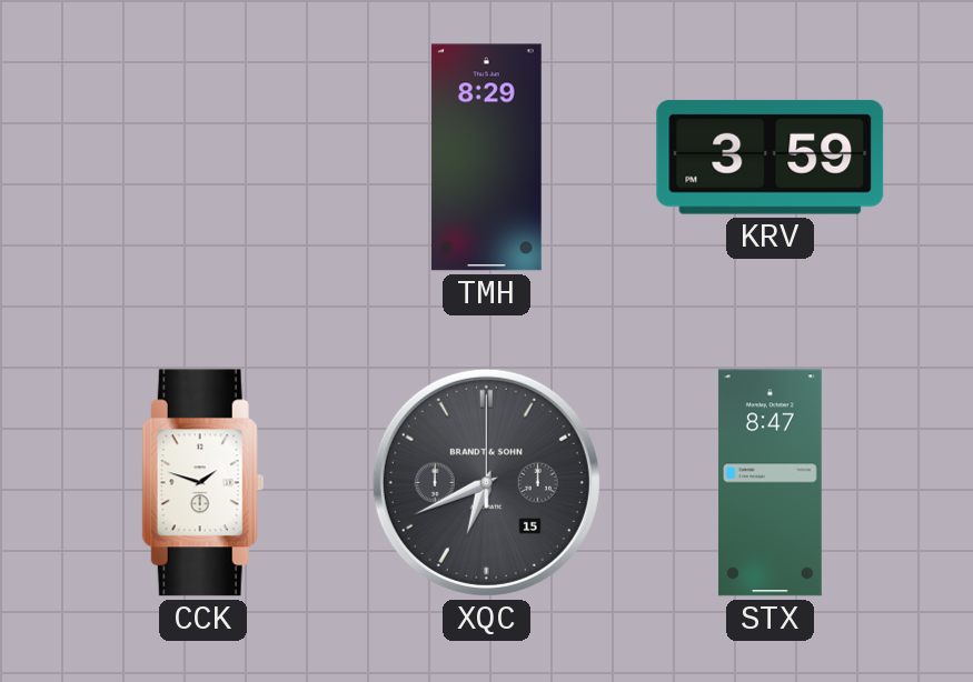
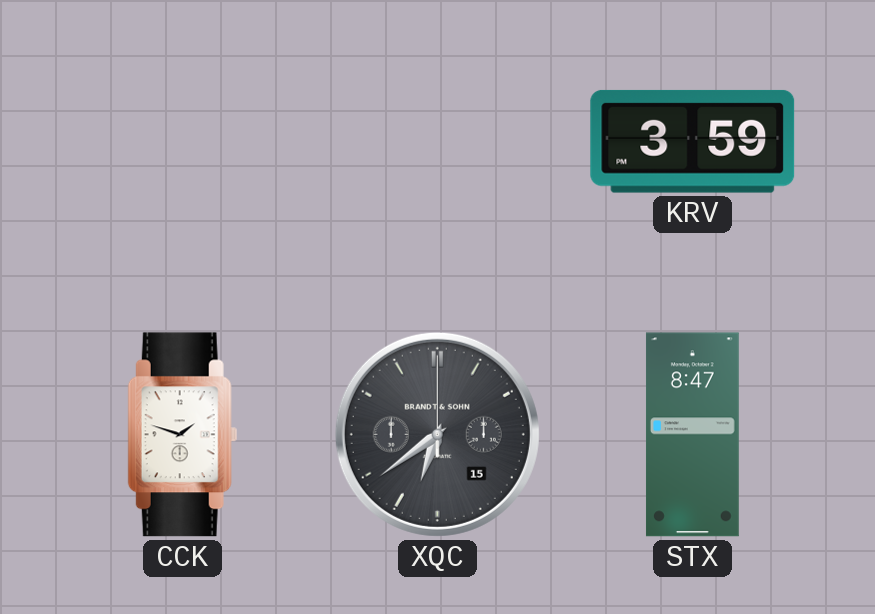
TMH: 8:29 -> none
XQC: 6:41 -> 6:39
